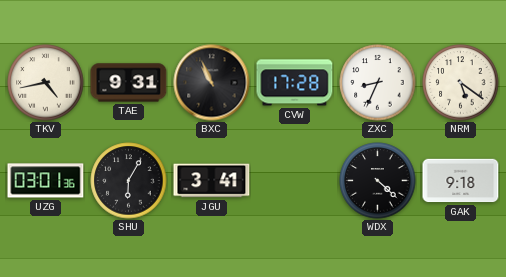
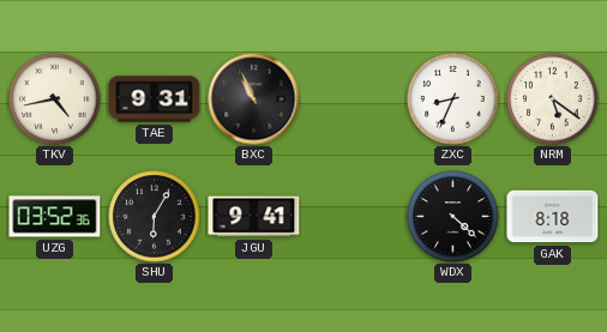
CVW: 17:28 -> none
UZG: 03:01 -> 03:52
JGU: 3:41 -> 9:41
GAK: 9:18 -> 8:18
